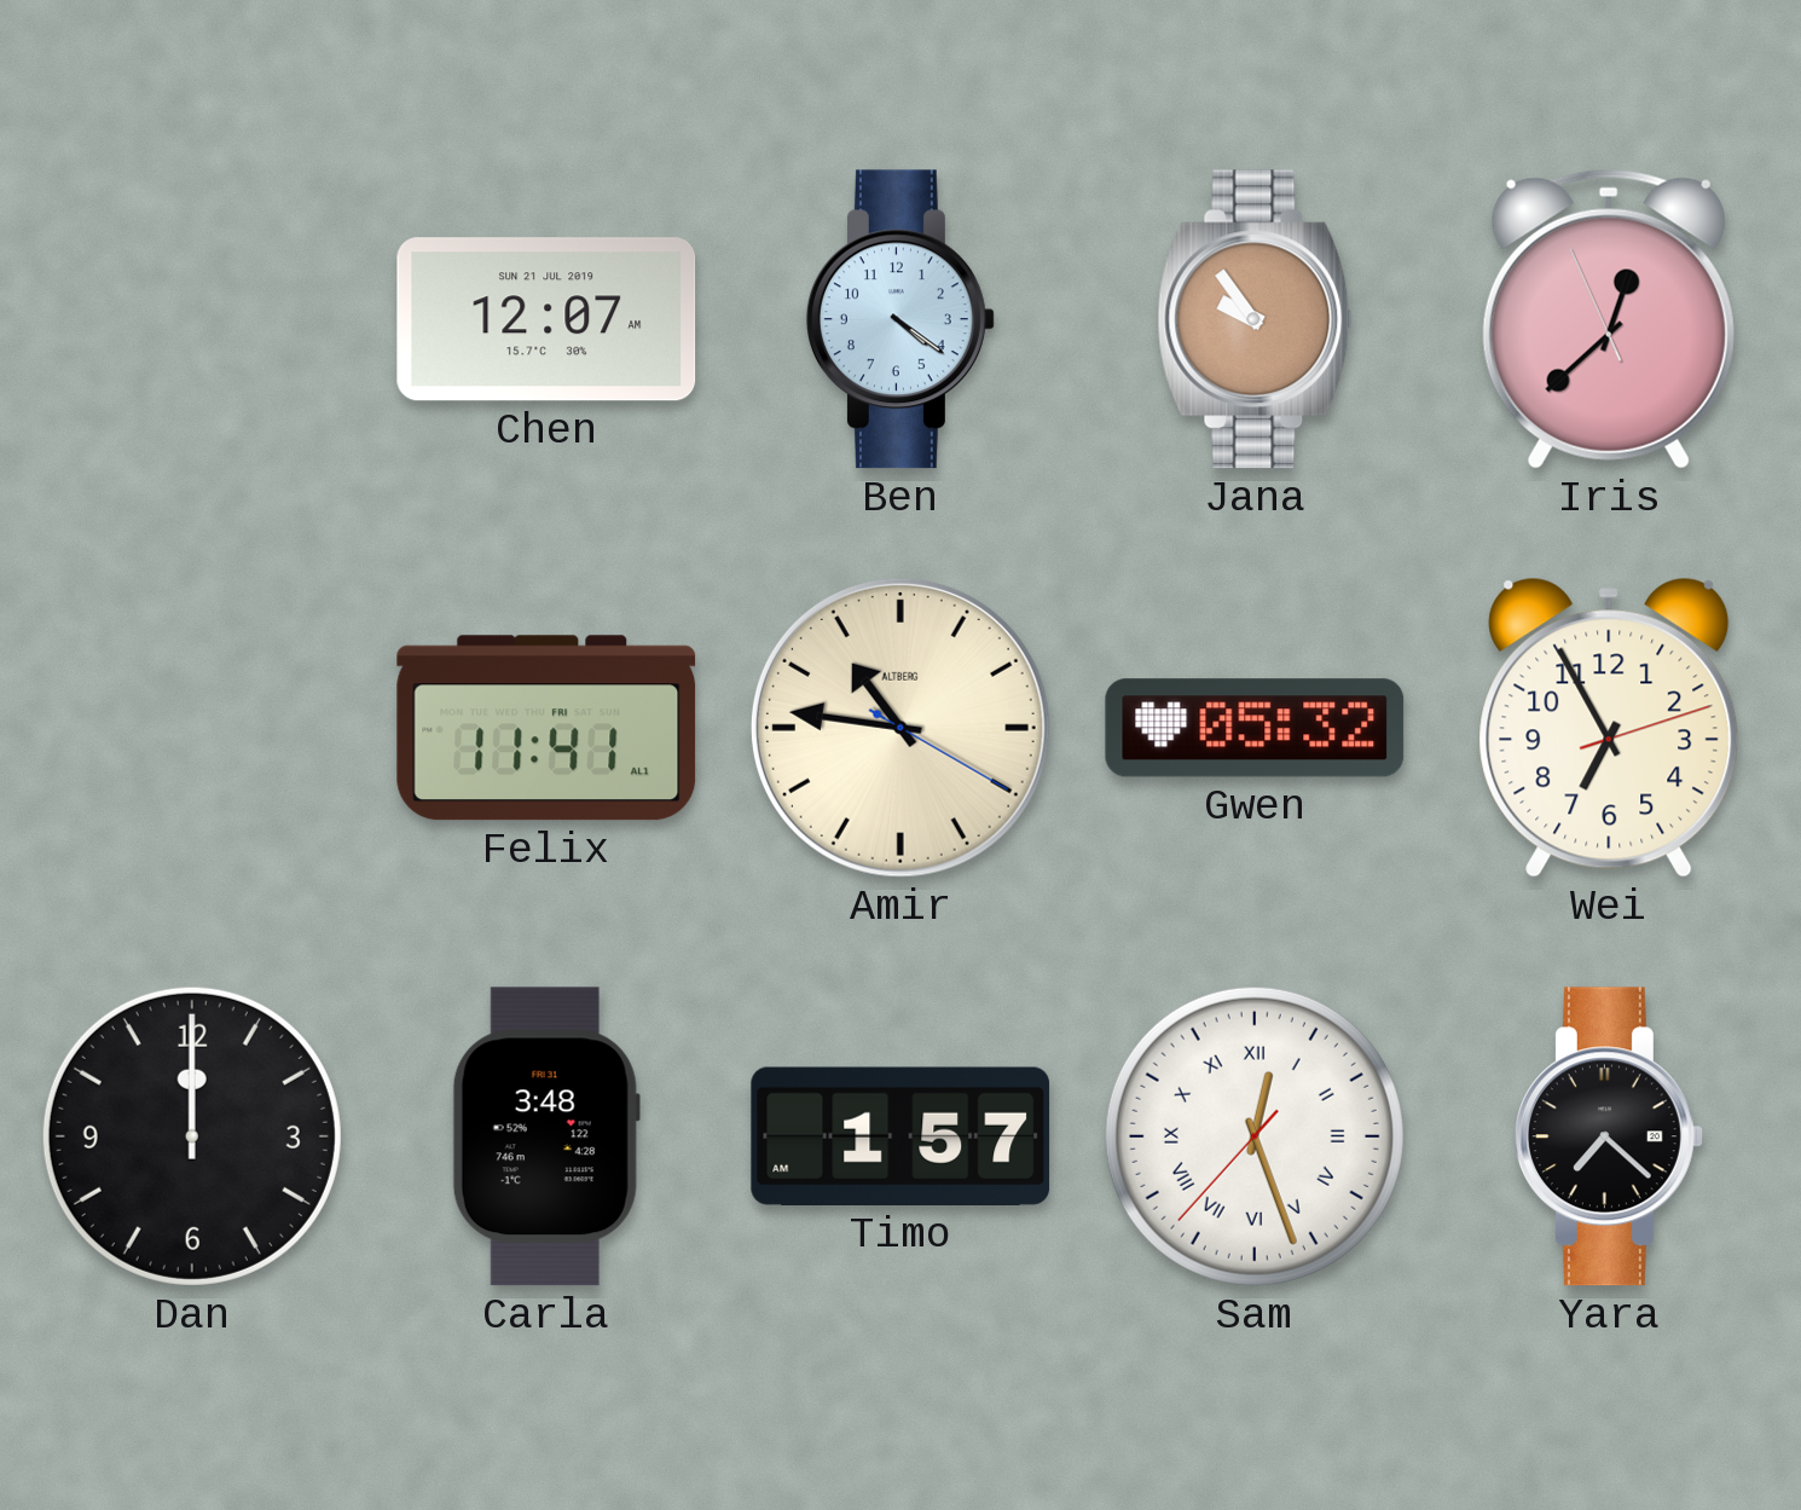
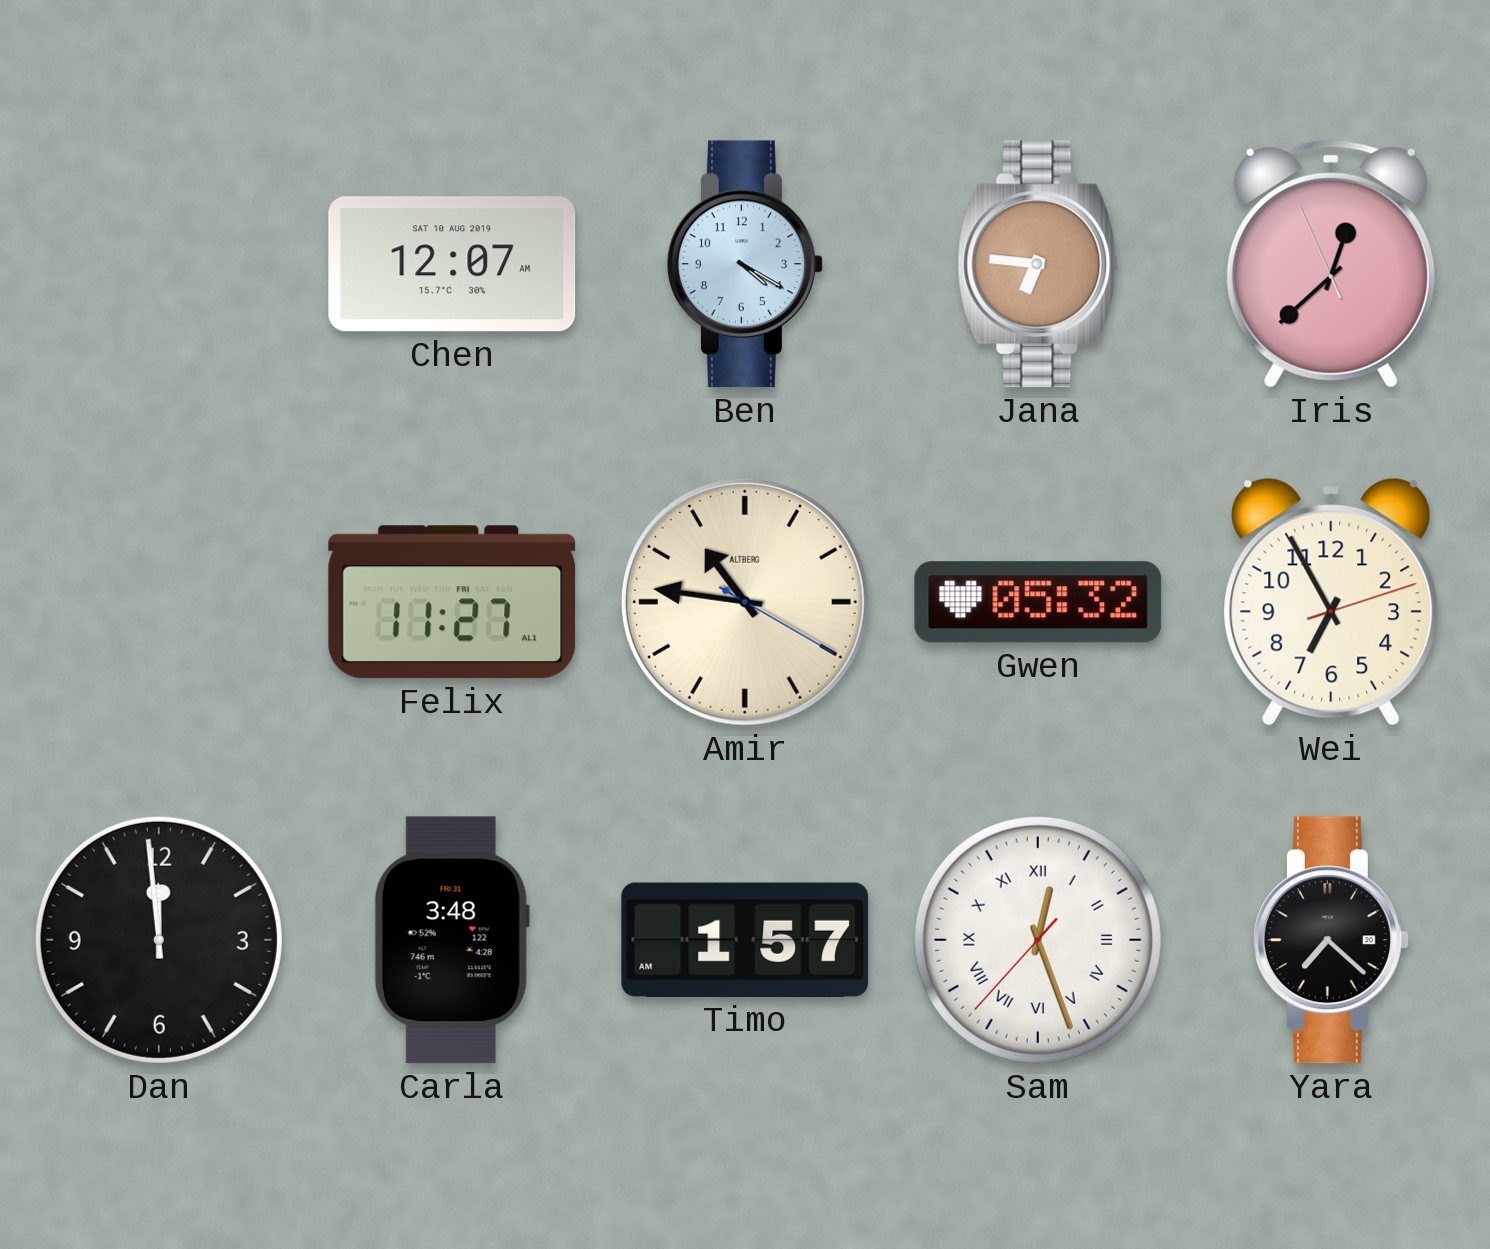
Chen date: SUN 21 JUL 2019 -> SAT 10 AUG 2019
Ben: 4:21 -> 4:20
Jana: 9:54 -> 6:46
Felix: 11:41 -> 11:27
Dan: 12:00 -> 11:59
